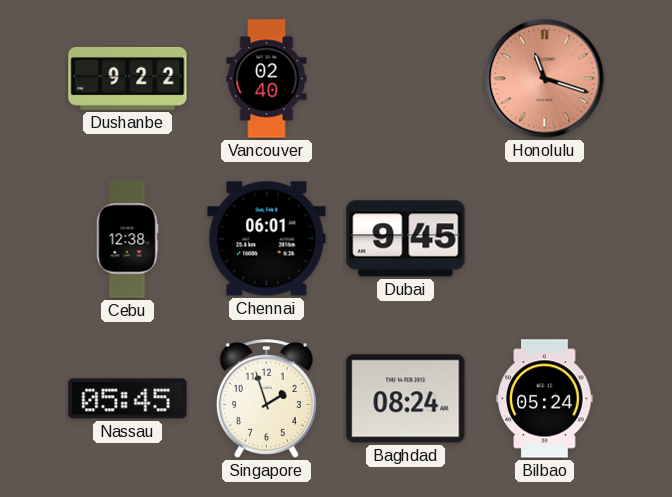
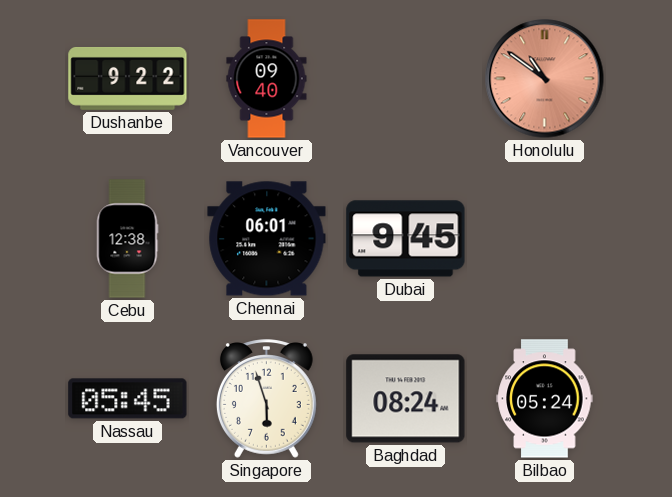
Vancouver: 02:40 -> 09:40
Honolulu: 11:18 -> 10:51
Singapore: 1:57 -> 5:57
